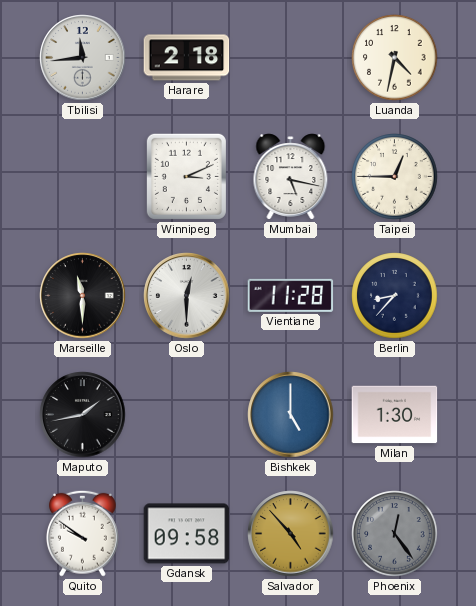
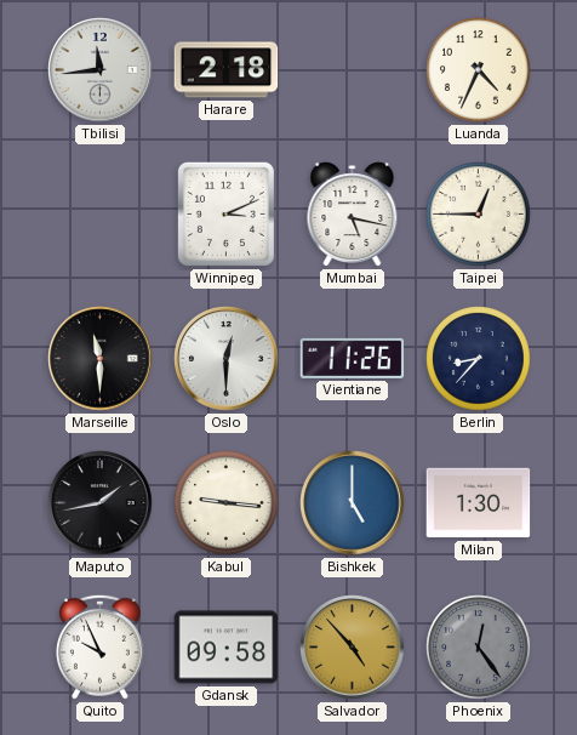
Luanda: 4:32 -> 4:34
Vientiane: 11:28 -> 11:26
Kabul: none -> 9:16
Quito: 9:51 -> 9:56
